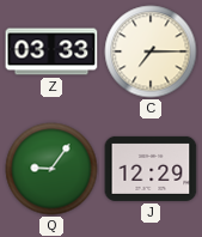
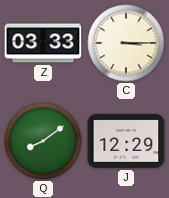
C: 7:15 -> 3:15
Q: 9:06 -> 8:09
